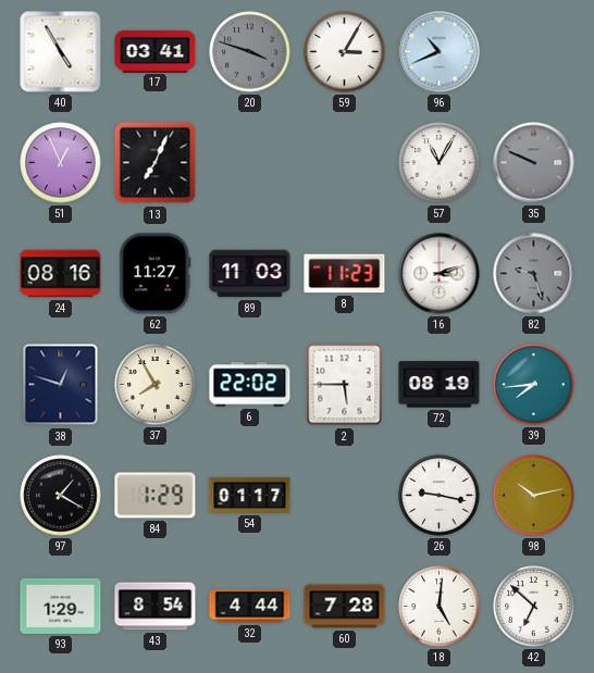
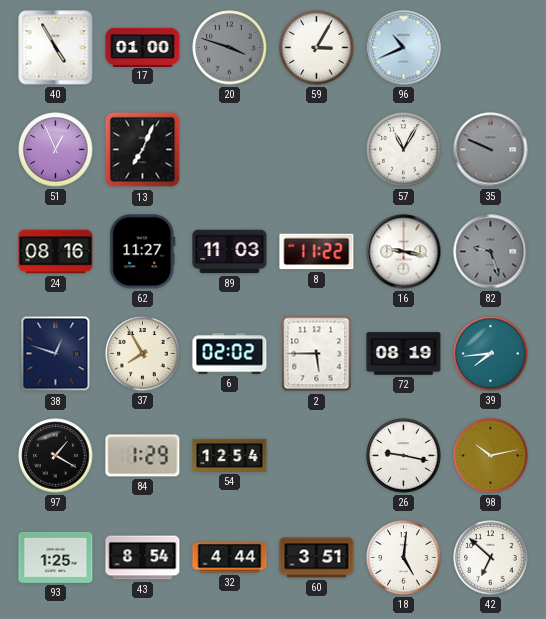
17: 03:41 -> 01:00
8: 11:23 -> 11:22
16: 3:12 -> 9:17
6: 22:02 -> 02:02
54: 01:17 -> 12:54
93: 1:29 -> 1:25
60: 7:28 -> 3:51
